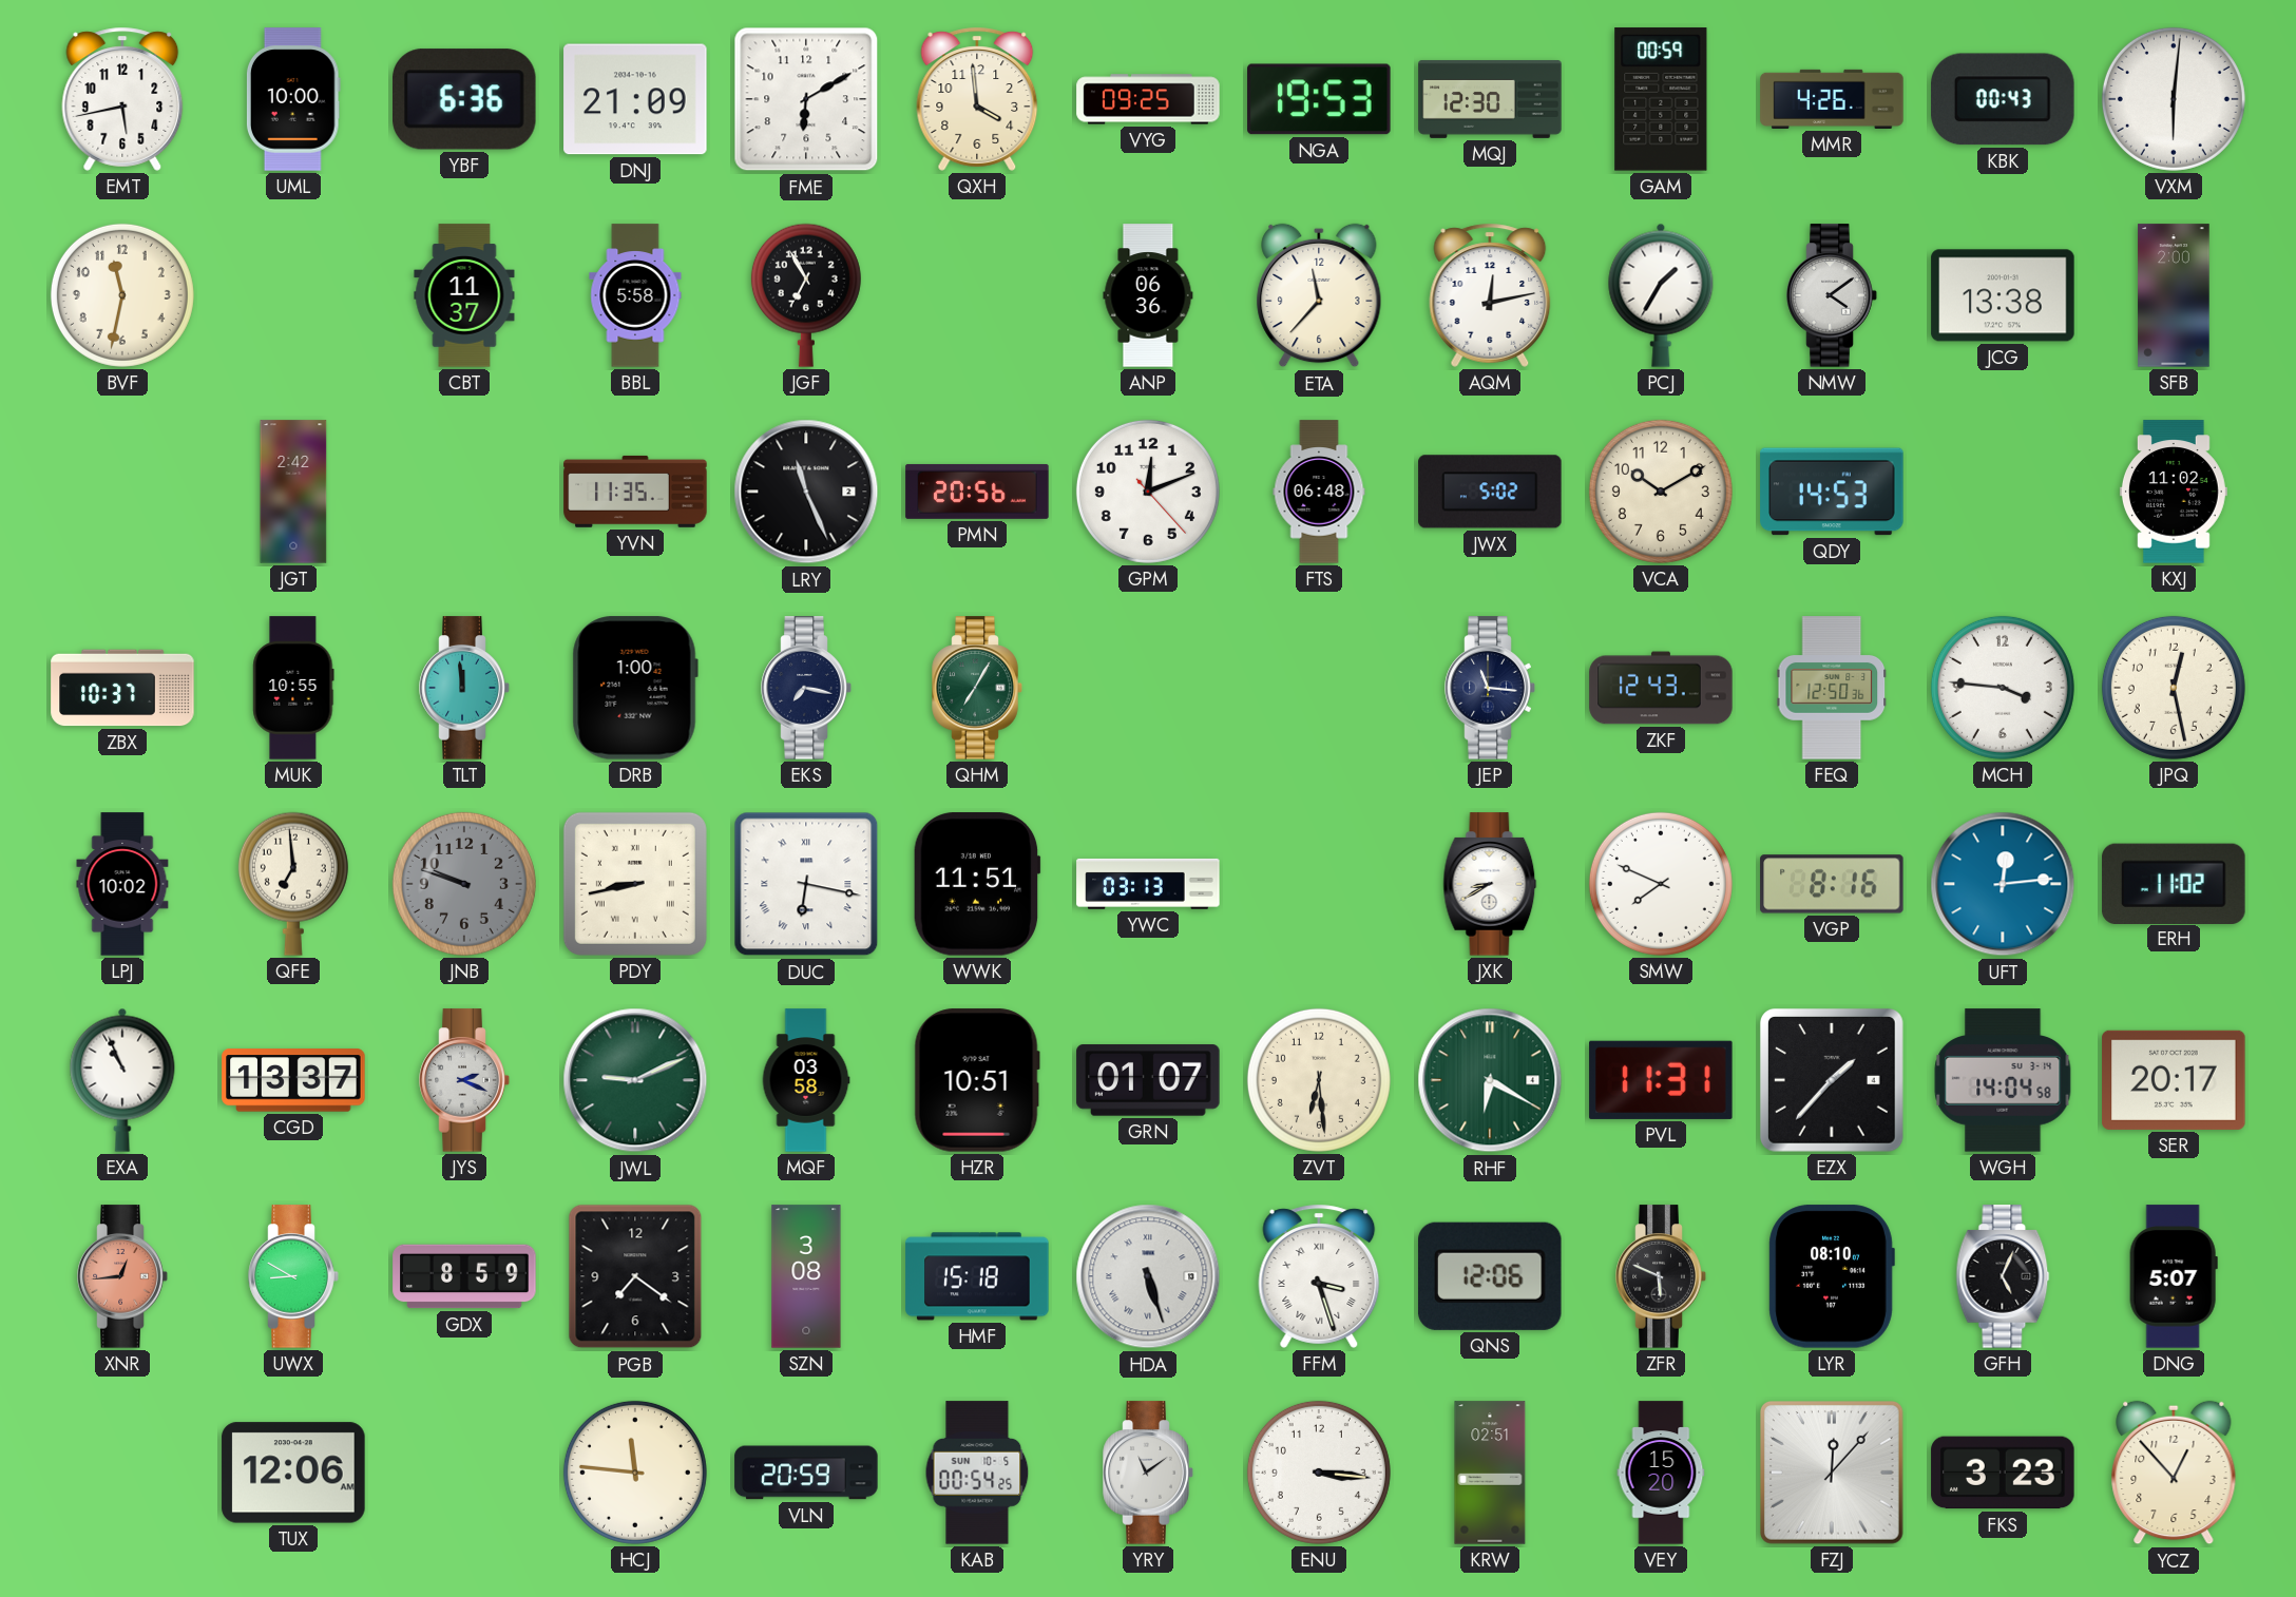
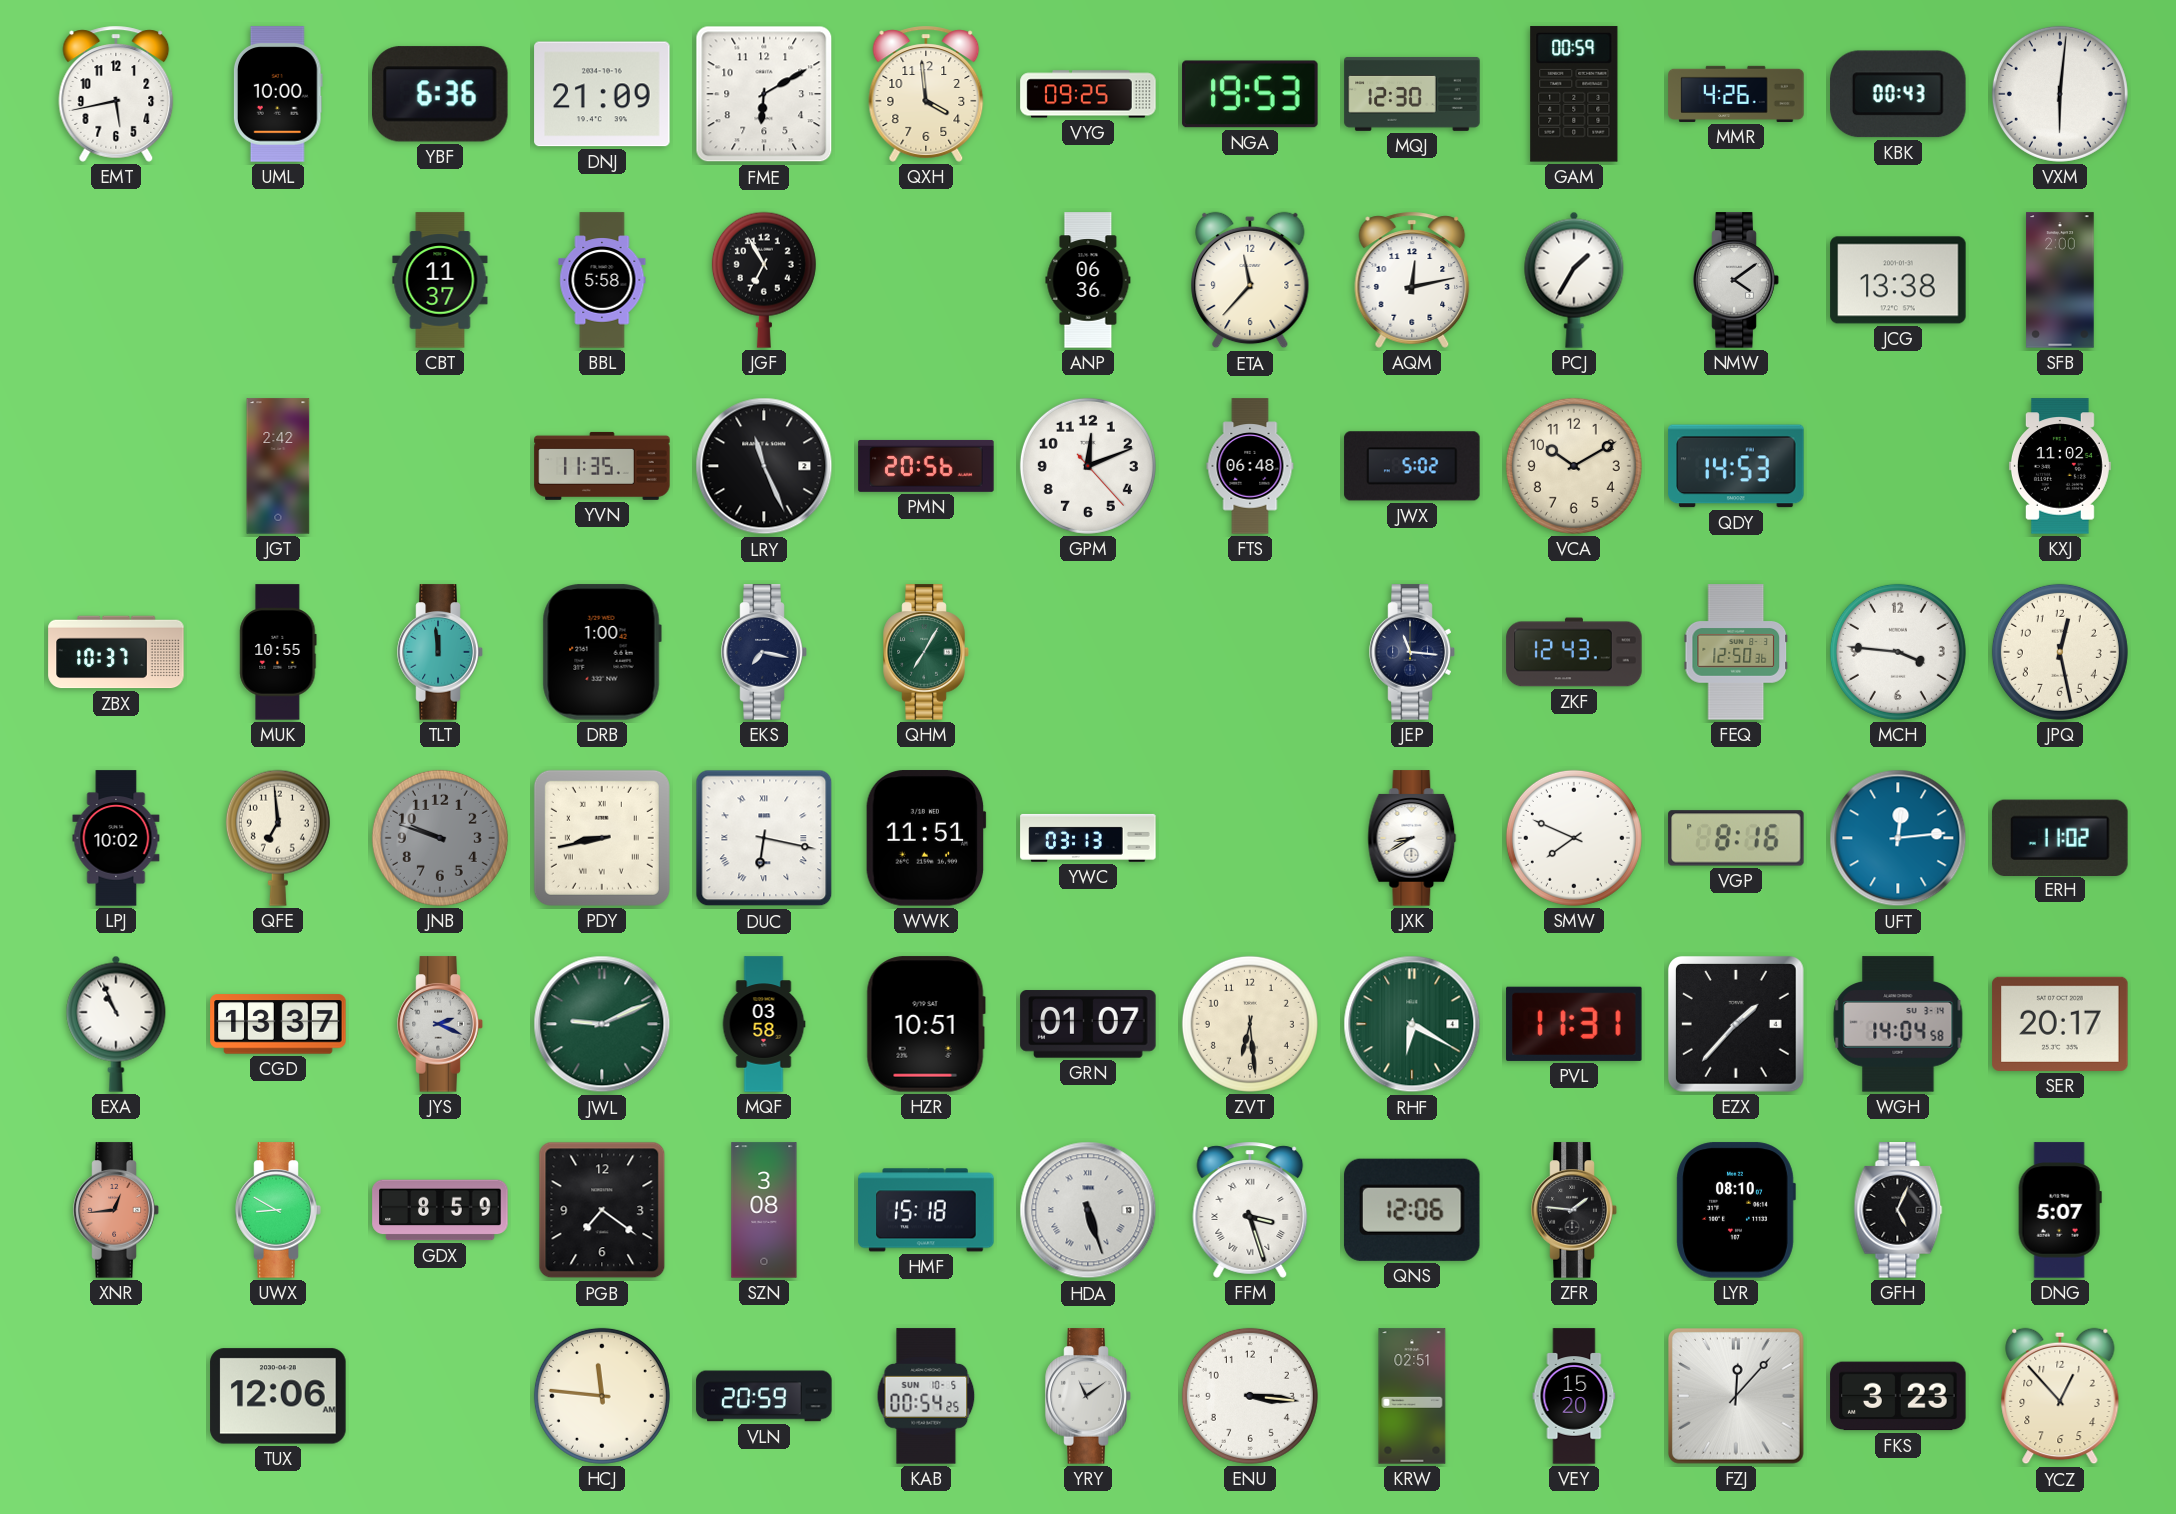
BVF: 11:32 -> none
ZFR: 5:49 -> 1:46
